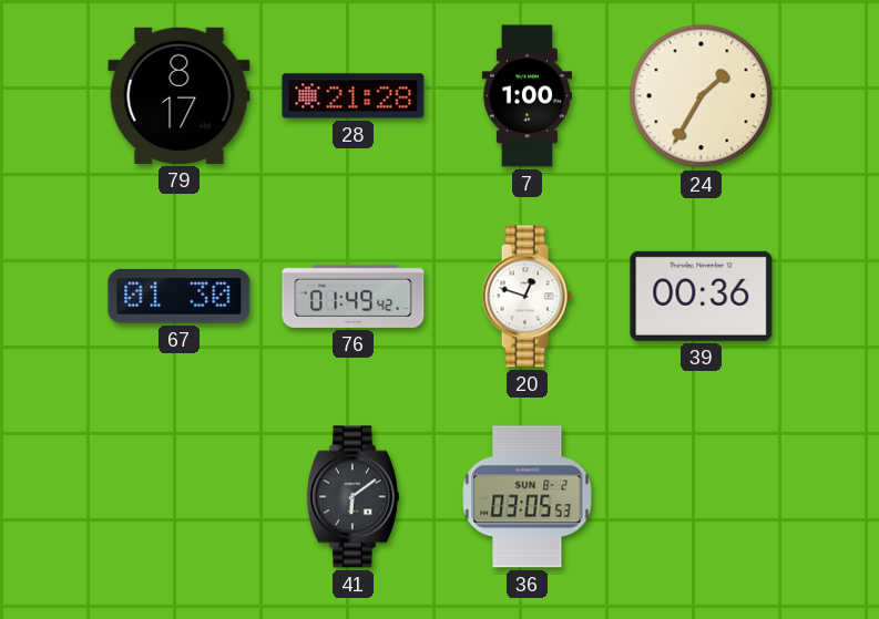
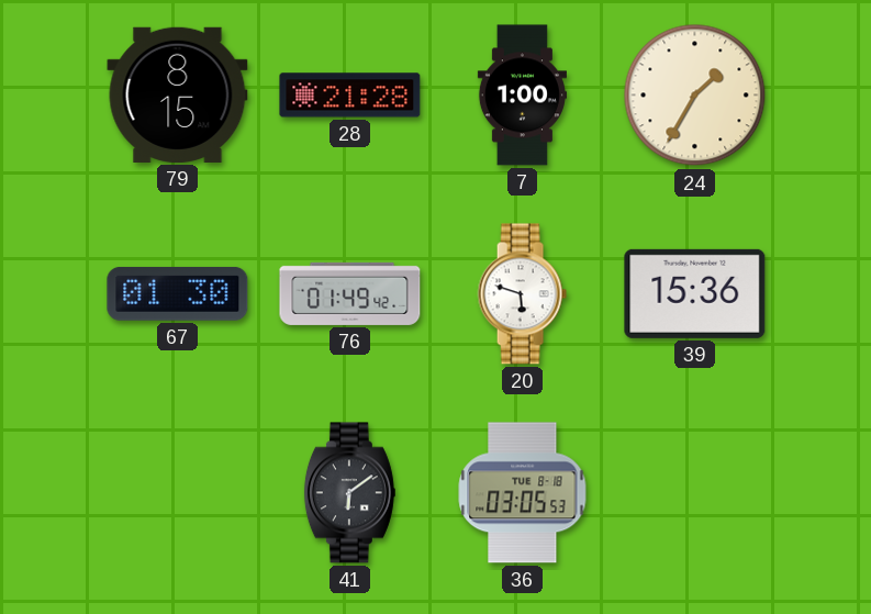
79: 8:17 -> 8:15
20: 12:48 -> 5:48
39: 00:36 -> 15:36
36 date: SUN 8-2 -> TUE 8-18
